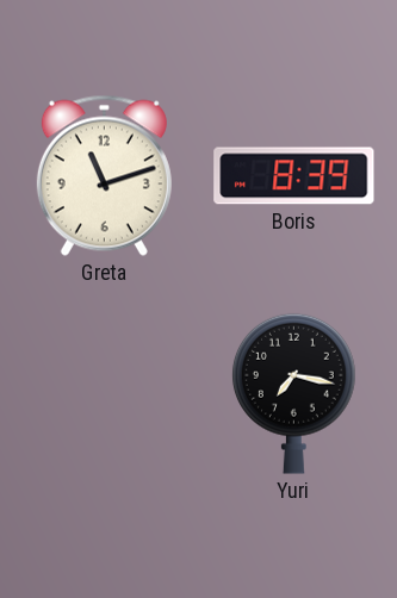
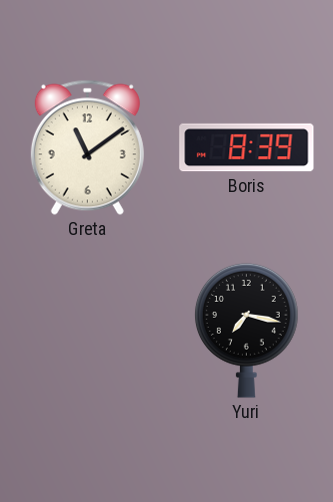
Greta: 11:12 -> 11:09
